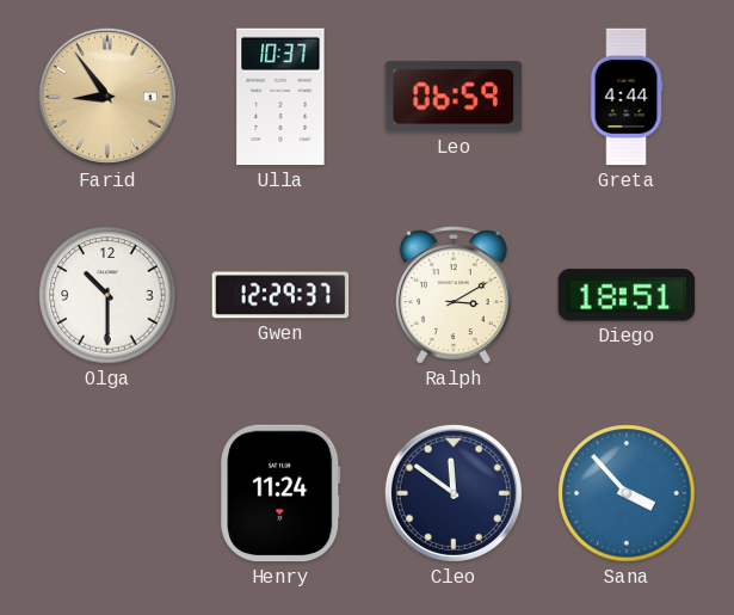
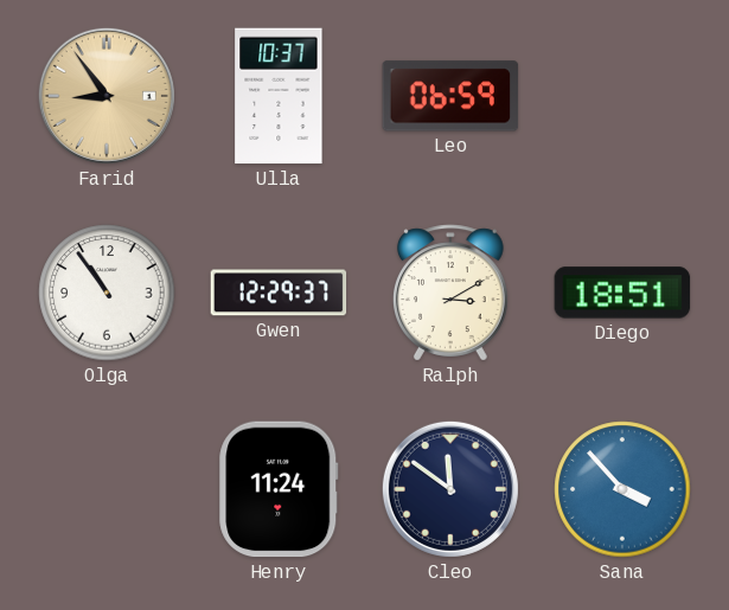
Greta: 4:44 -> none
Olga: 10:30 -> 10:54
